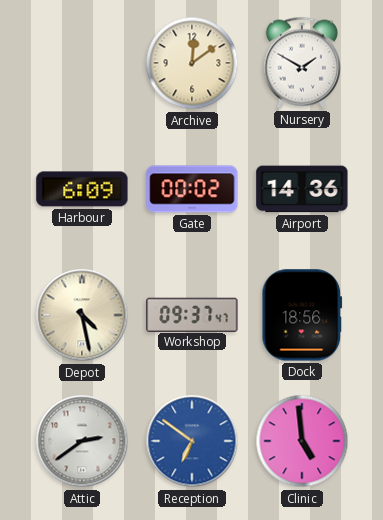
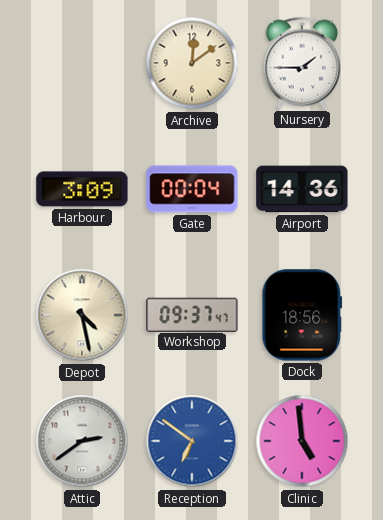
Nursery: 1:50 -> 1:45
Harbour: 6:09 -> 3:09
Gate: 00:02 -> 00:04
